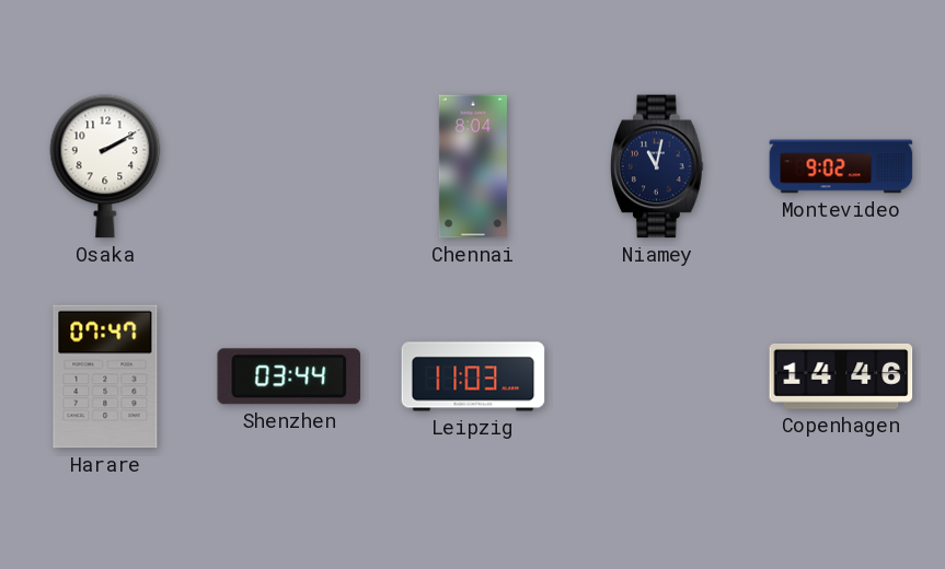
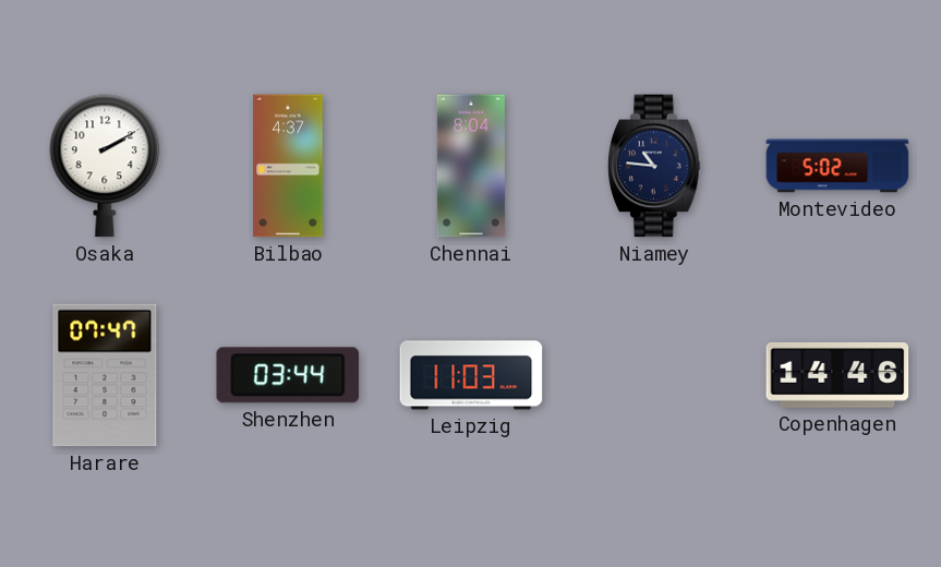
Bilbao: none -> 4:37
Niamey: 11:02 -> 10:46
Montevideo: 9:02 -> 5:02
